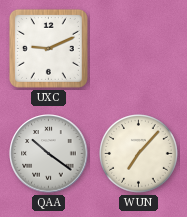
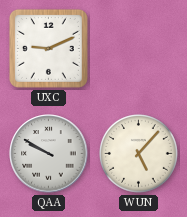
QAA: 10:21 -> 9:50
WUN: 7:07 -> 5:07
